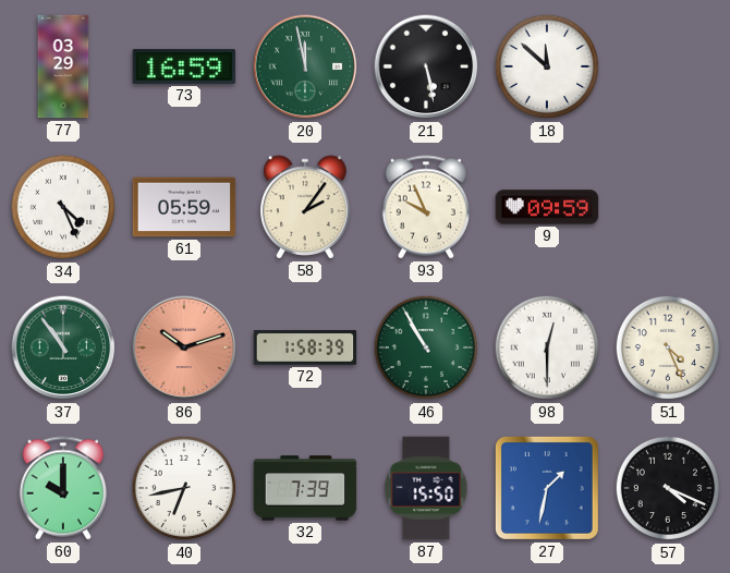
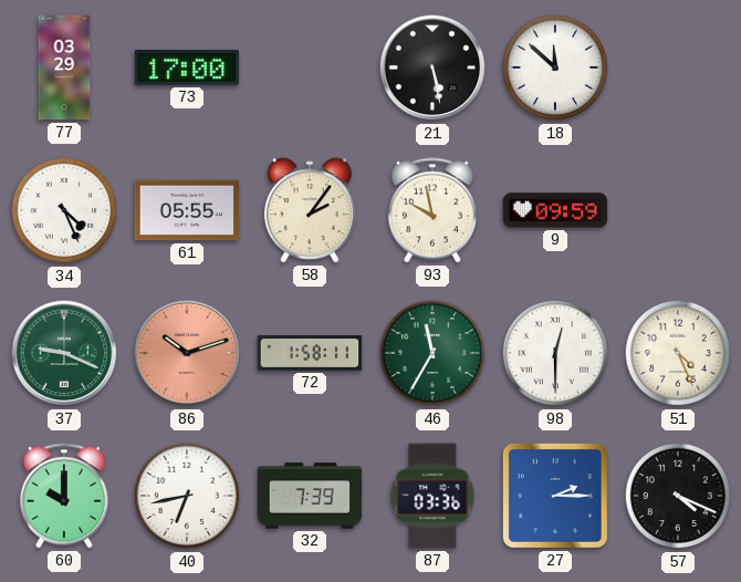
73: 16:59 -> 17:00
20: 11:58 -> none
61: 05:59 -> 05:55
93: 9:56 -> 9:58
37: 10:54 -> 9:19
72: 1:58:39 -> 1:58:11
46: 10:55 -> 11:35
87: 15:50 -> 03:36
27: 1:32 -> 2:15
